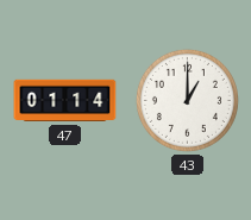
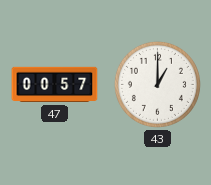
47: 01:14 -> 00:57
